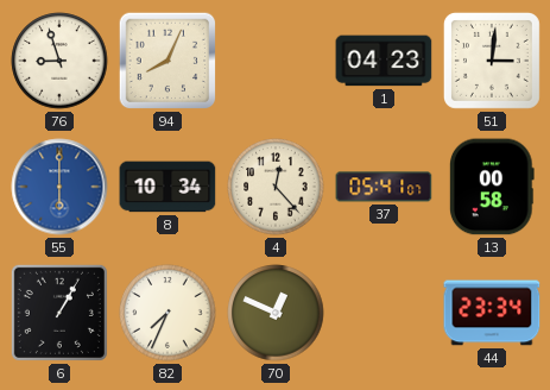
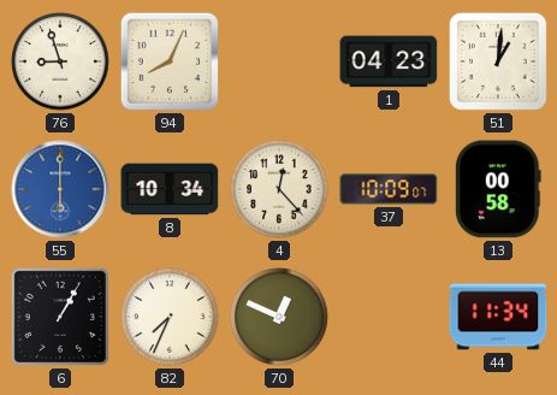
51: 3:01 -> 1:01
37: 05:41 -> 10:09
44: 23:34 -> 11:34
